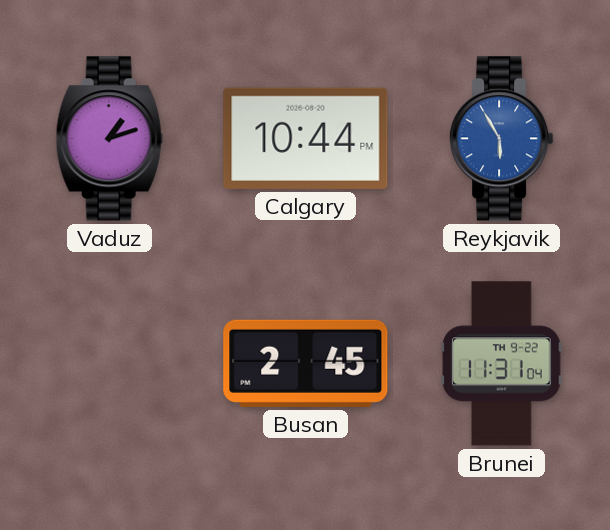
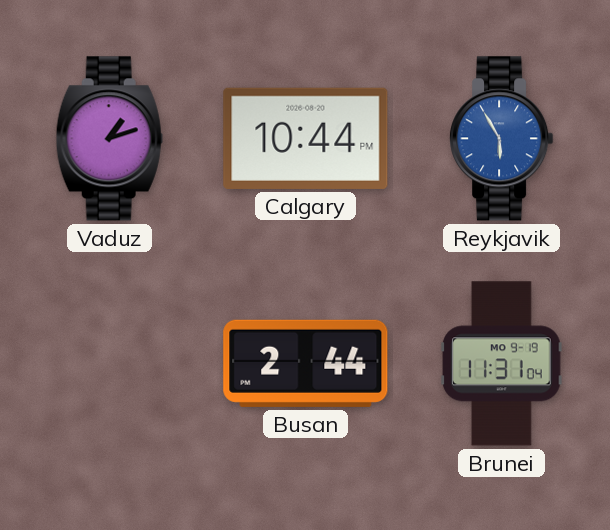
Busan: 2:45 -> 2:44
Brunei date: TH 9-22 -> MO 9-19
